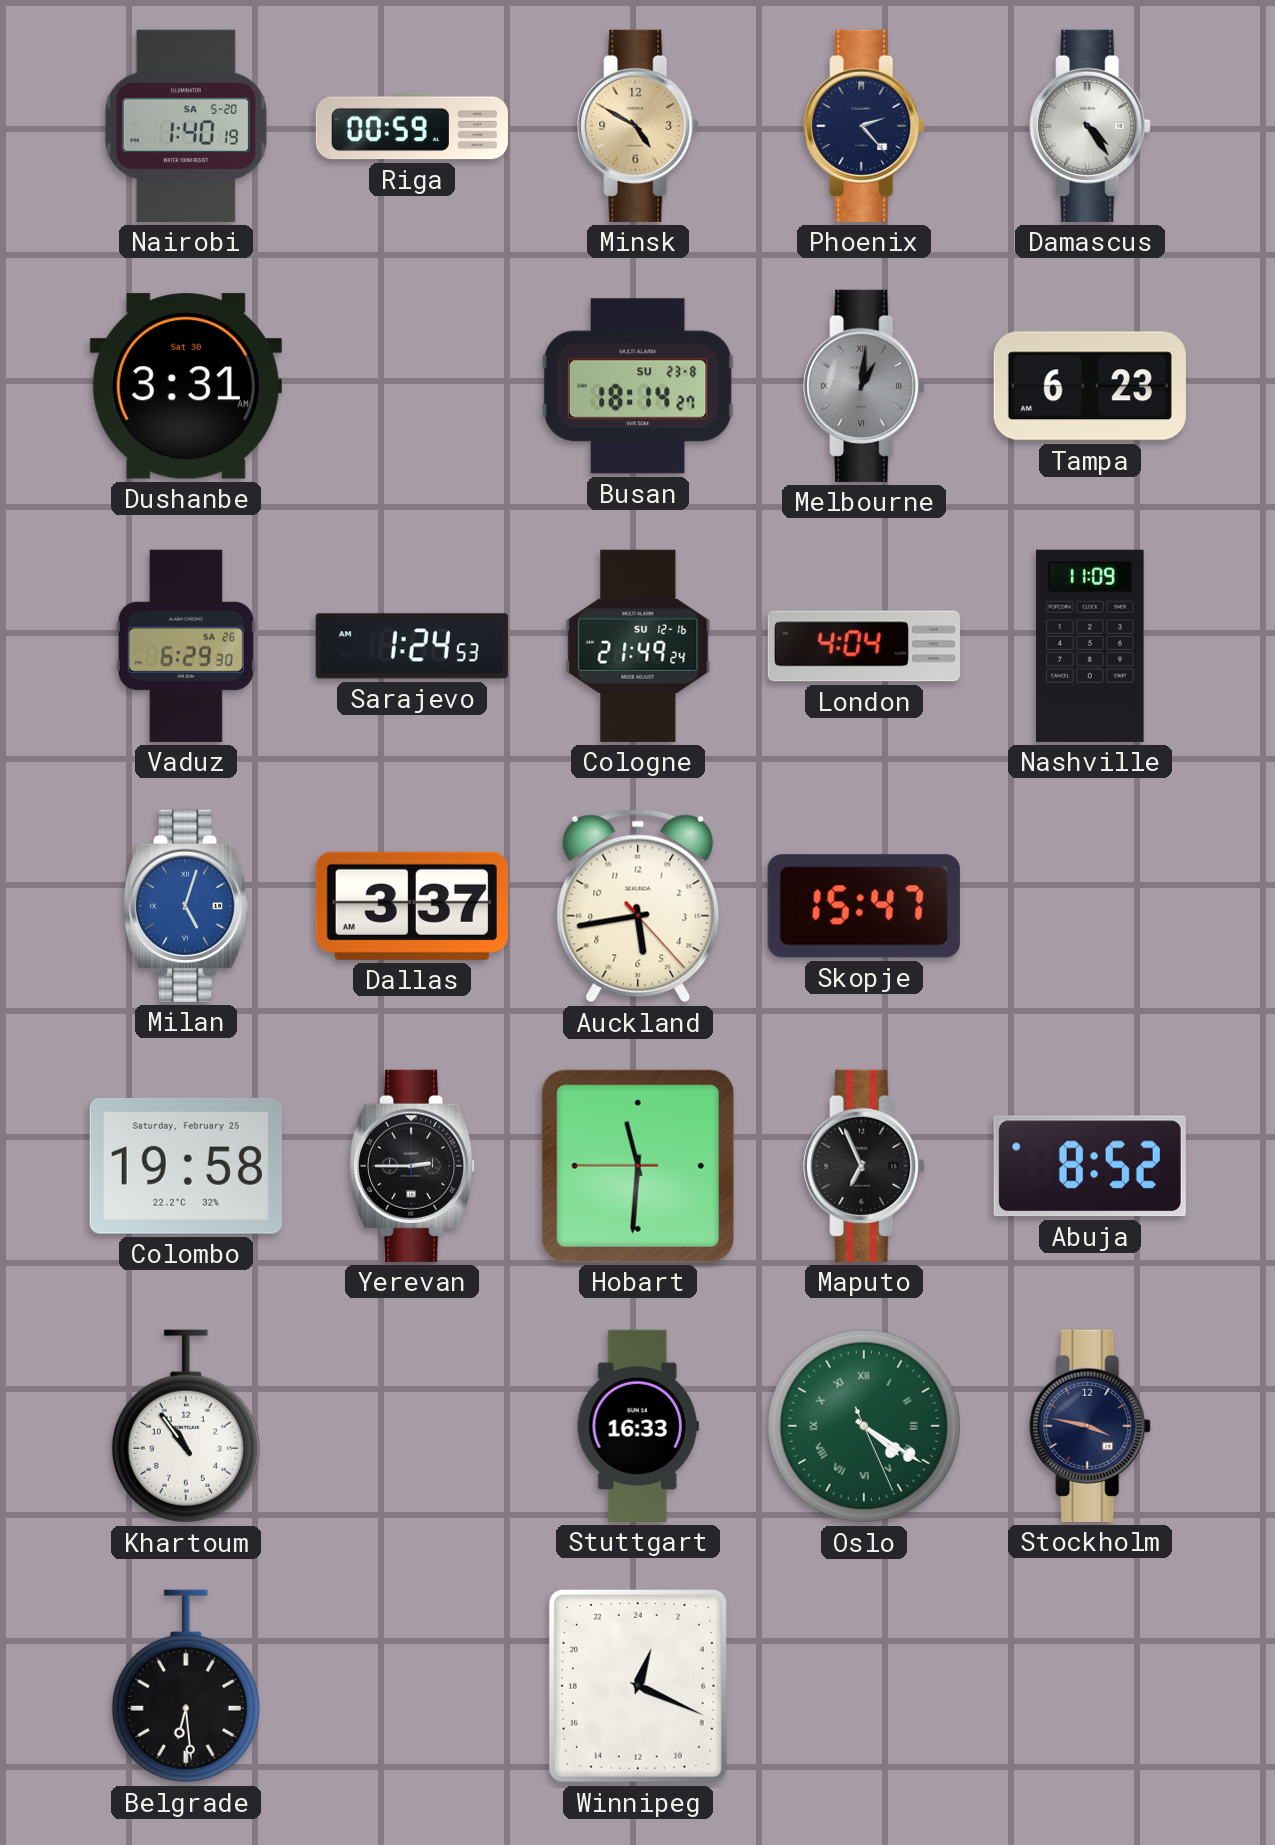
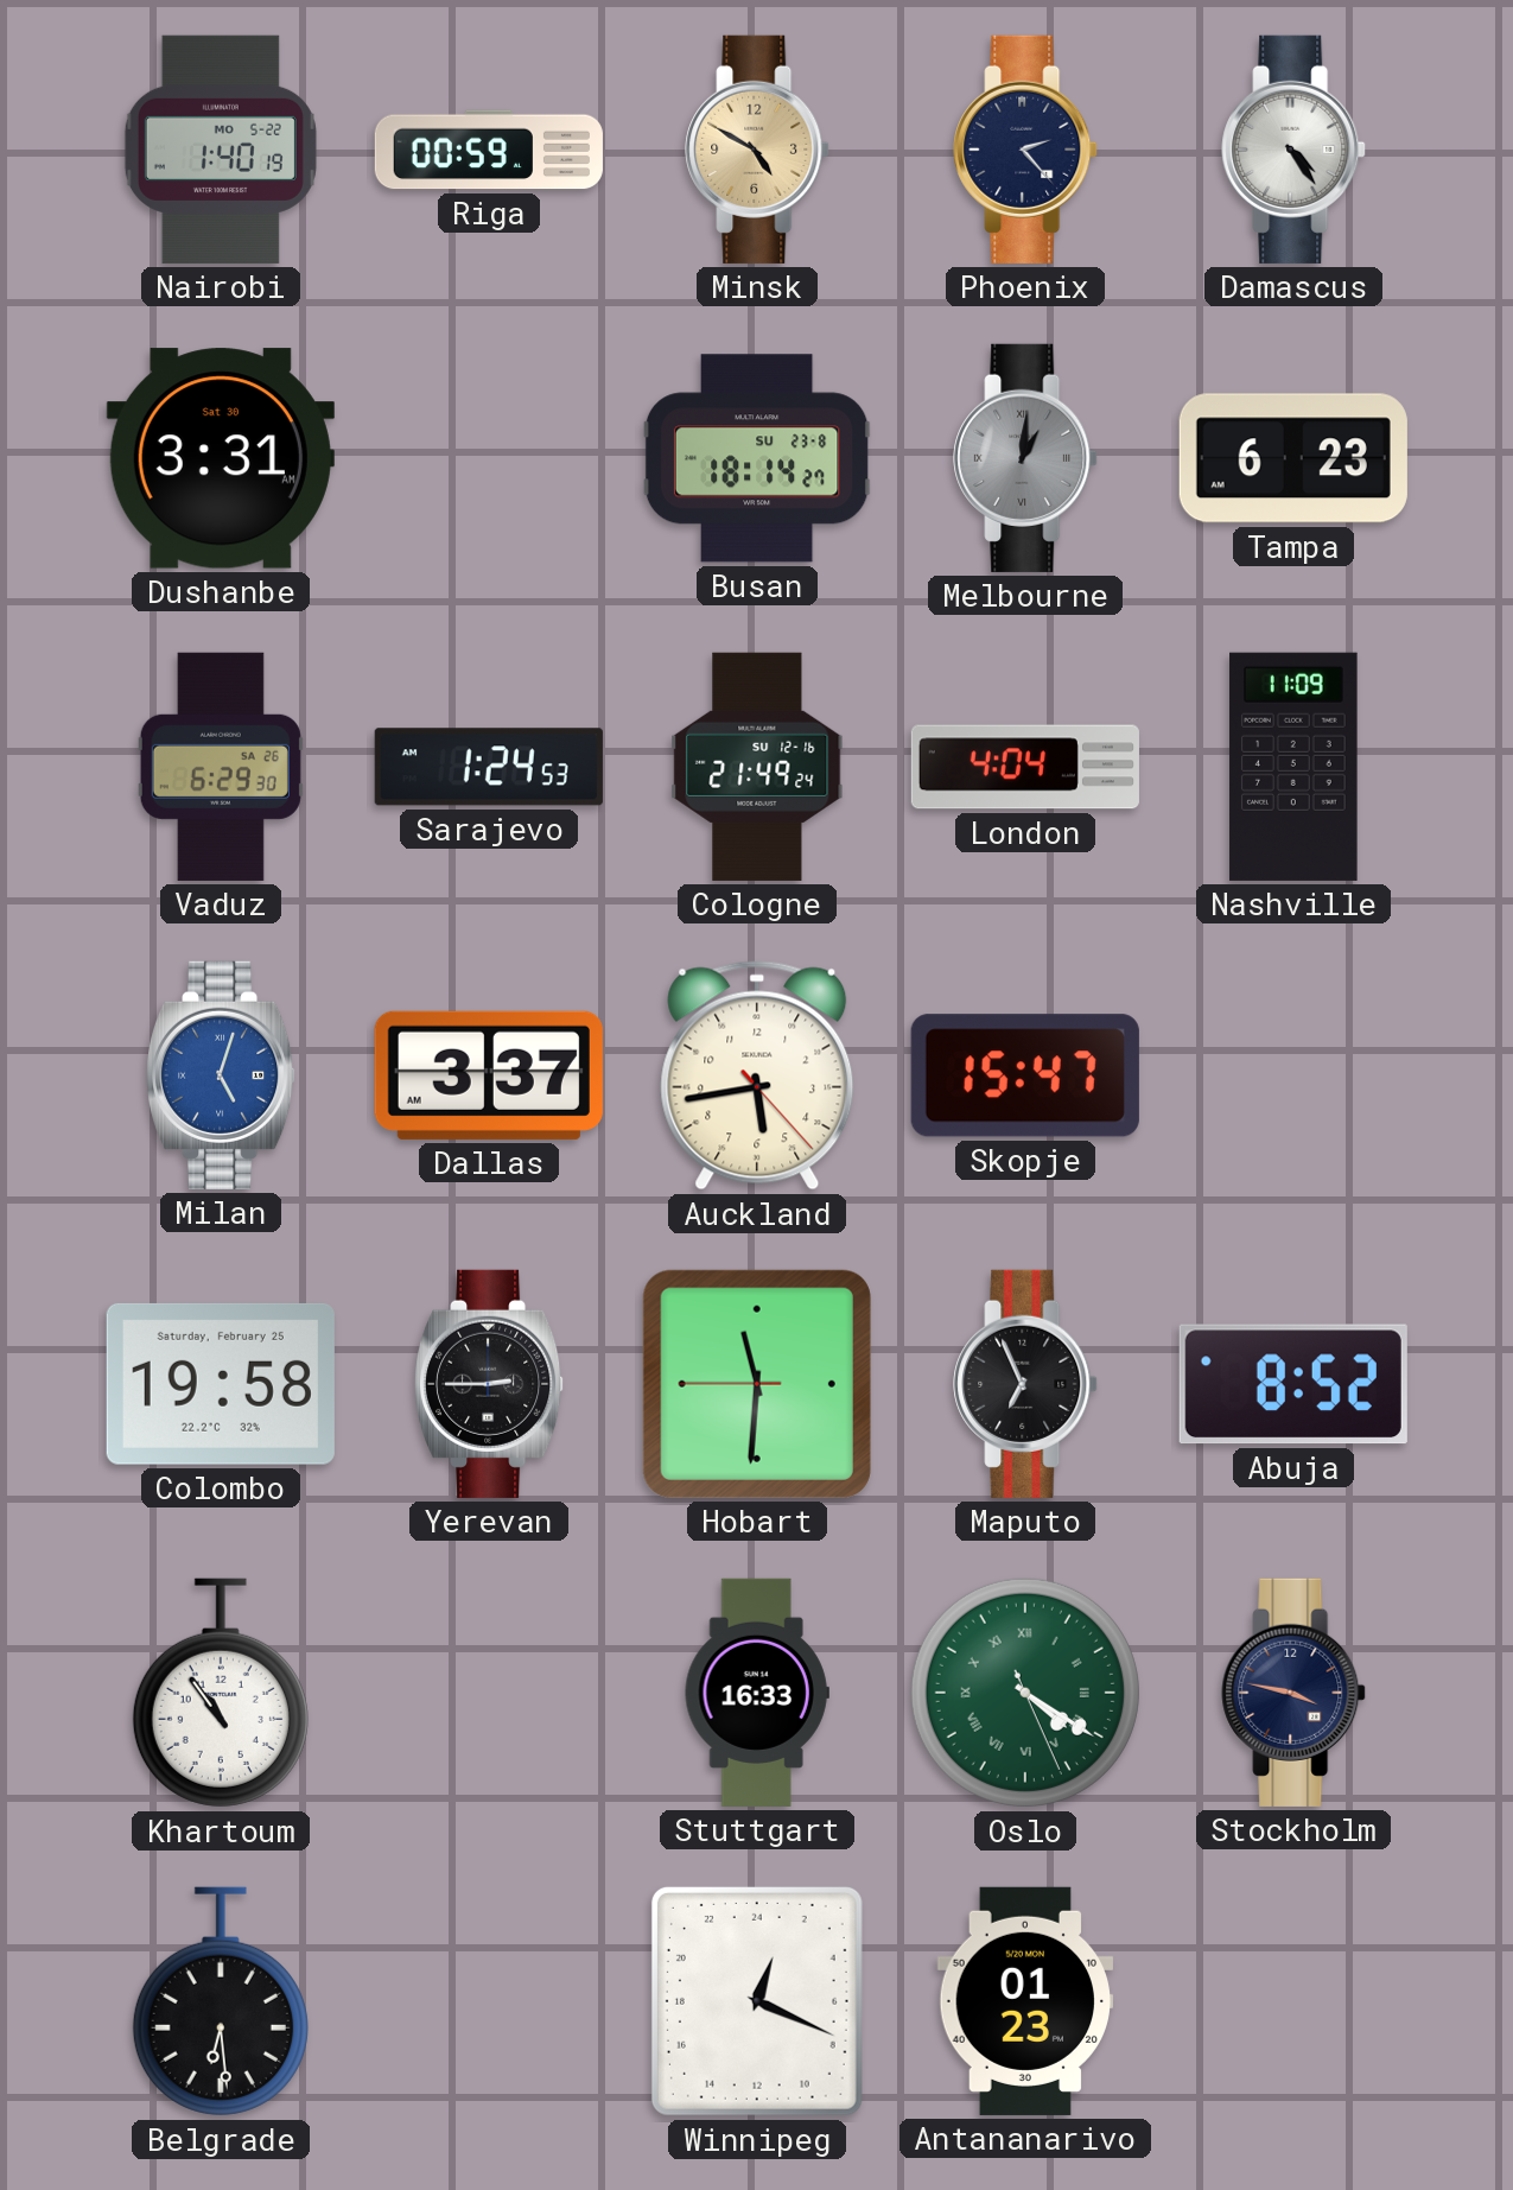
Nairobi date: SA 5-20 -> MO 5-22
Antananarivo: none -> 01:23
